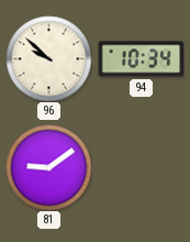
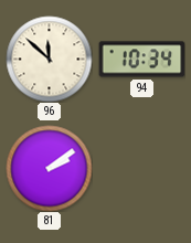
96: 9:52 -> 11:52
81: 9:09 -> 2:09
